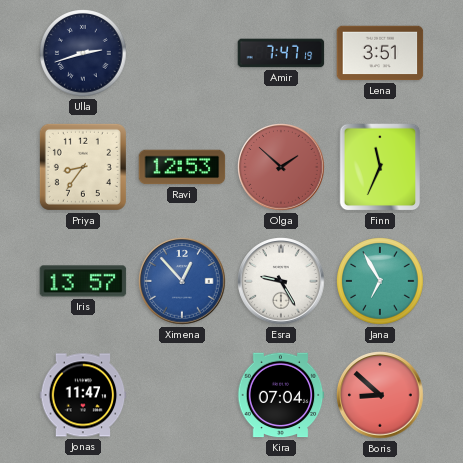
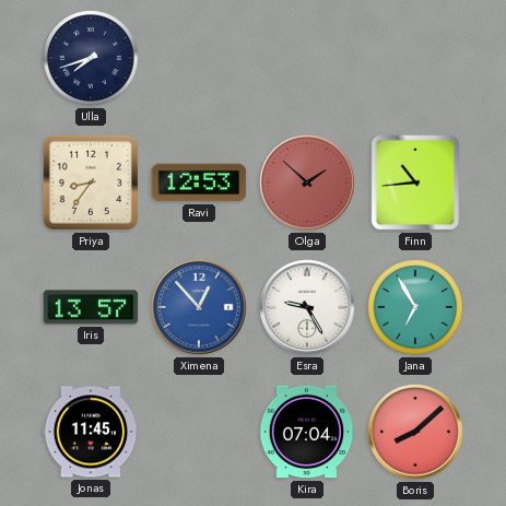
Ulla: 2:42 -> 7:42
Amir: 7:47 -> none
Lena: 3:51 -> none
Finn: 11:34 -> 10:44
Jonas: 11:47 -> 11:45
Boris: 8:52 -> 8:08
